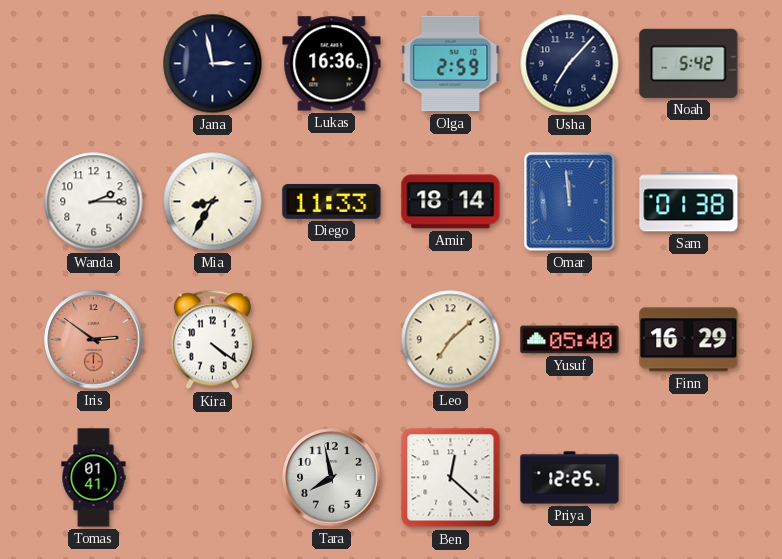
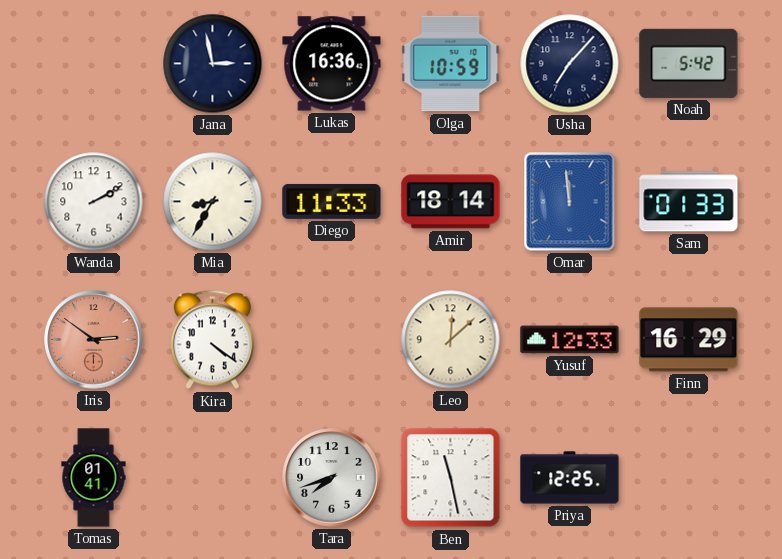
Olga: 2:59 -> 10:59
Wanda: 2:15 -> 2:10
Sam: 01:38 -> 01:33
Leo: 7:08 -> 12:08
Yusuf: 05:40 -> 12:33
Tara: 7:58 -> 7:42
Ben: 12:22 -> 11:28
